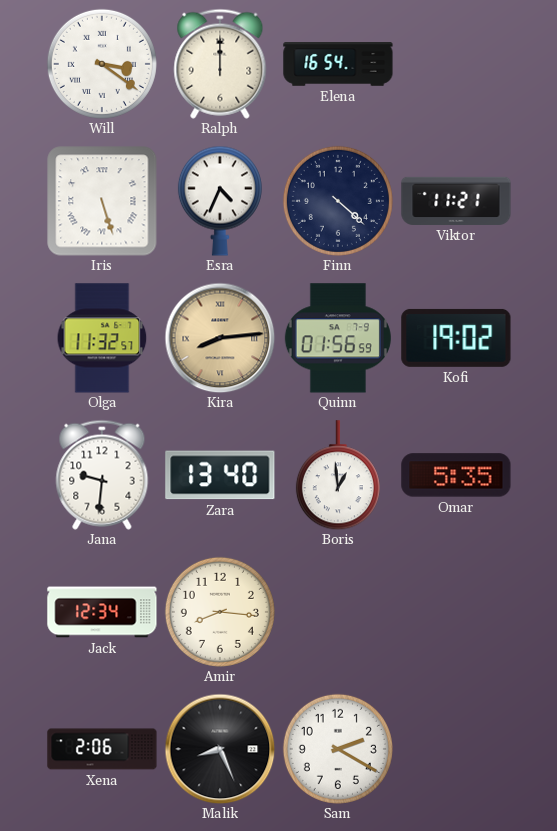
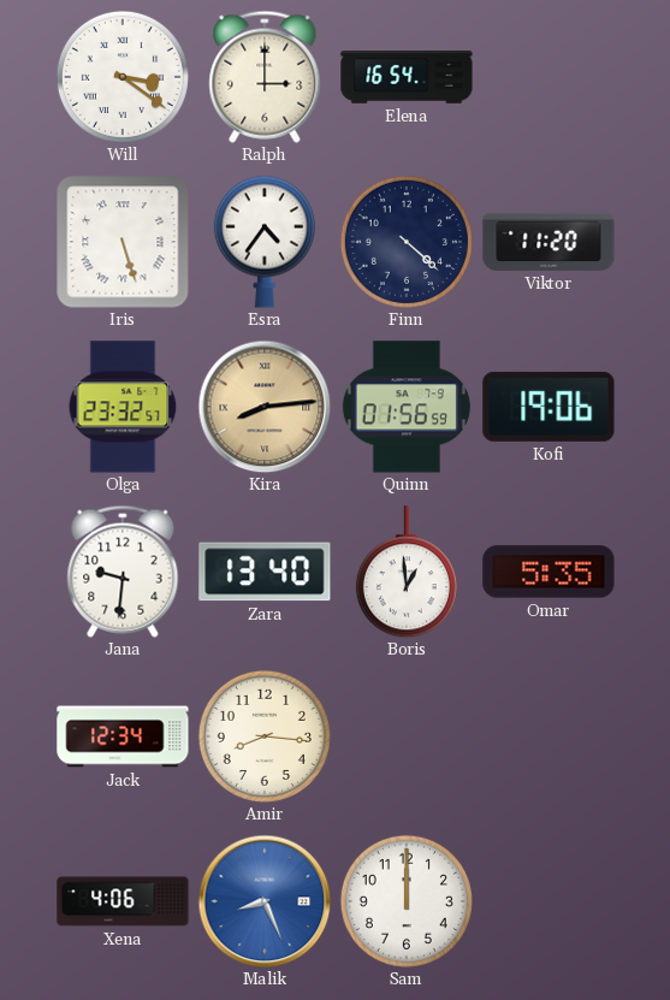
Ralph: 12:00 -> 3:00
Esra: 4:34 -> 4:36
Viktor: 11:21 -> 11:20
Olga: 11:32 -> 23:32
Kofi: 19:02 -> 19:06
Xena: 2:06 -> 4:06
Malik dial: black -> blue
Sam: 2:20 -> 12:00
